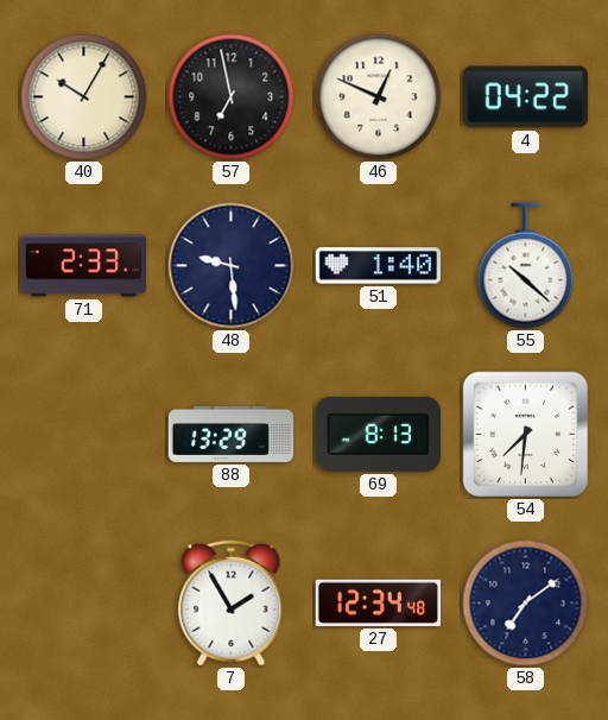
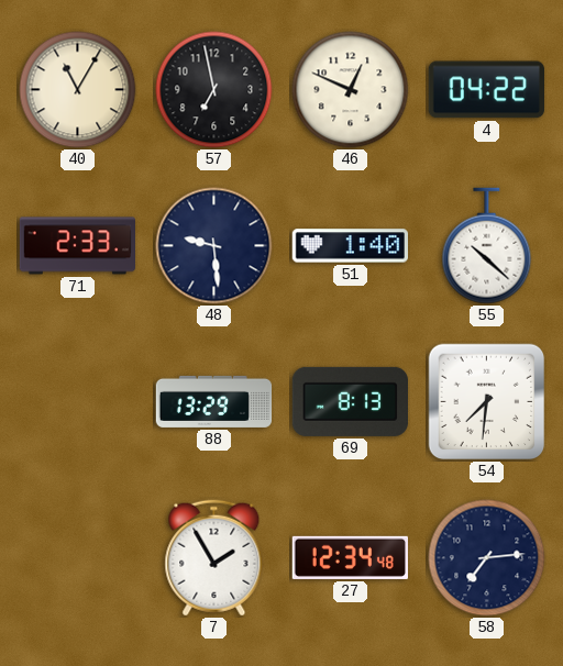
40: 10:05 -> 11:05
58: 7:09 -> 7:14
